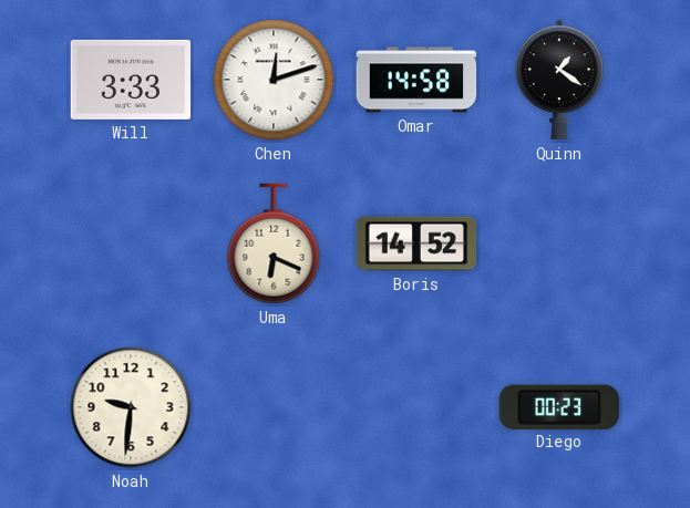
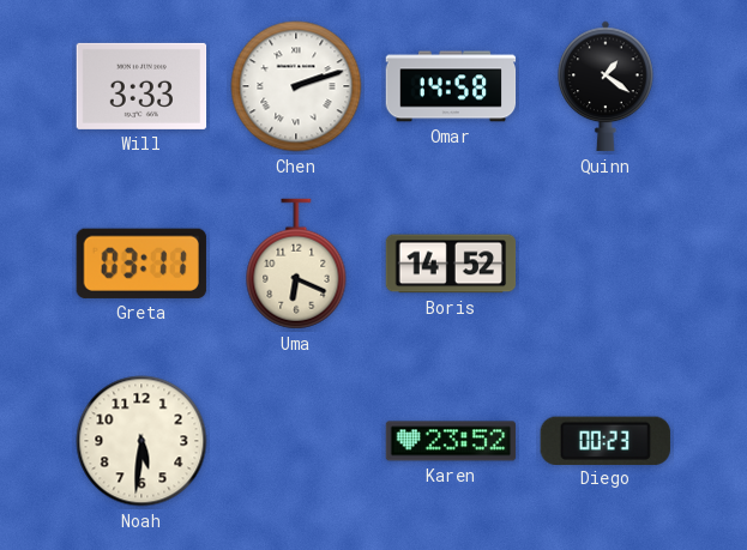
Chen: 12:12 -> 2:12
Greta: none -> 03:11
Noah: 9:31 -> 5:31
Karen: none -> 23:52
